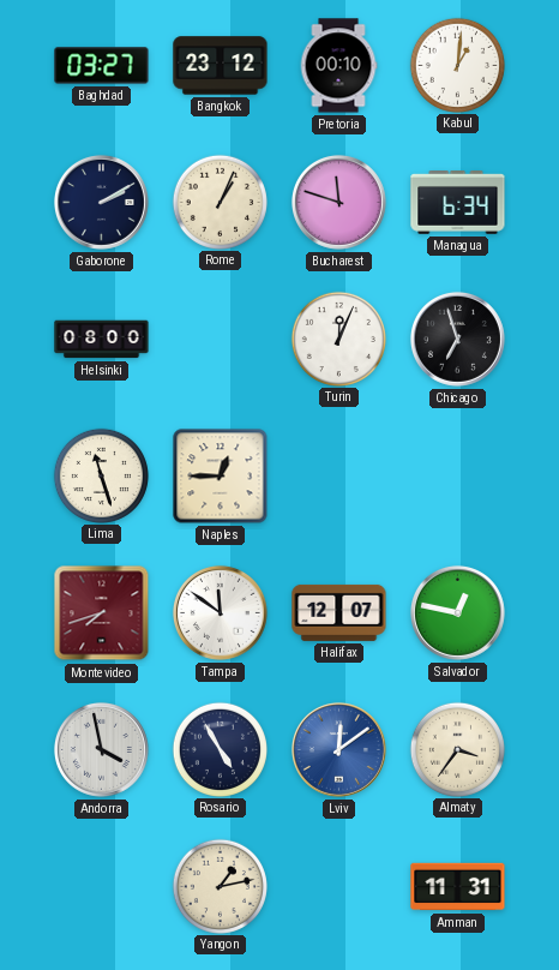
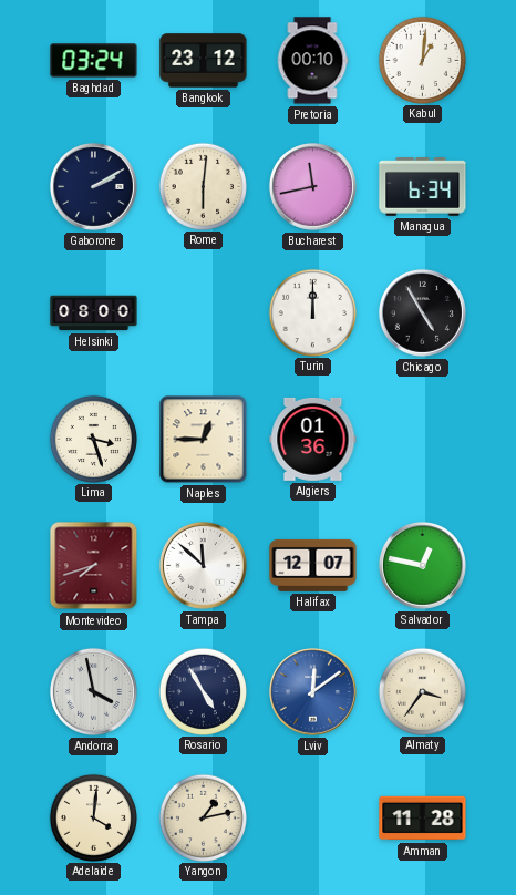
Baghdad: 03:27 -> 03:24
Rome: 1:04 -> 6:01
Bucharest: 11:48 -> 11:43
Turin: 12:04 -> 12:00
Chicago: 6:57 -> 4:55
Lima: 11:27 -> 3:27
Algiers: none -> 01:36
Tampa: 11:51 -> 11:52
Adelaide: none -> 4:01
Amman: 11:31 -> 11:28
